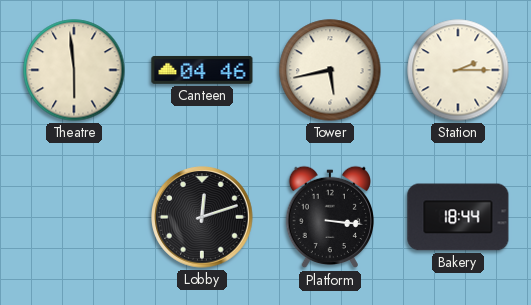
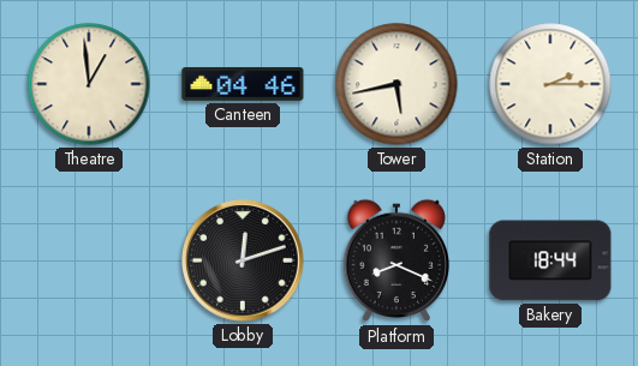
Theatre: 5:59 -> 12:59
Platform: 3:16 -> 8:19
